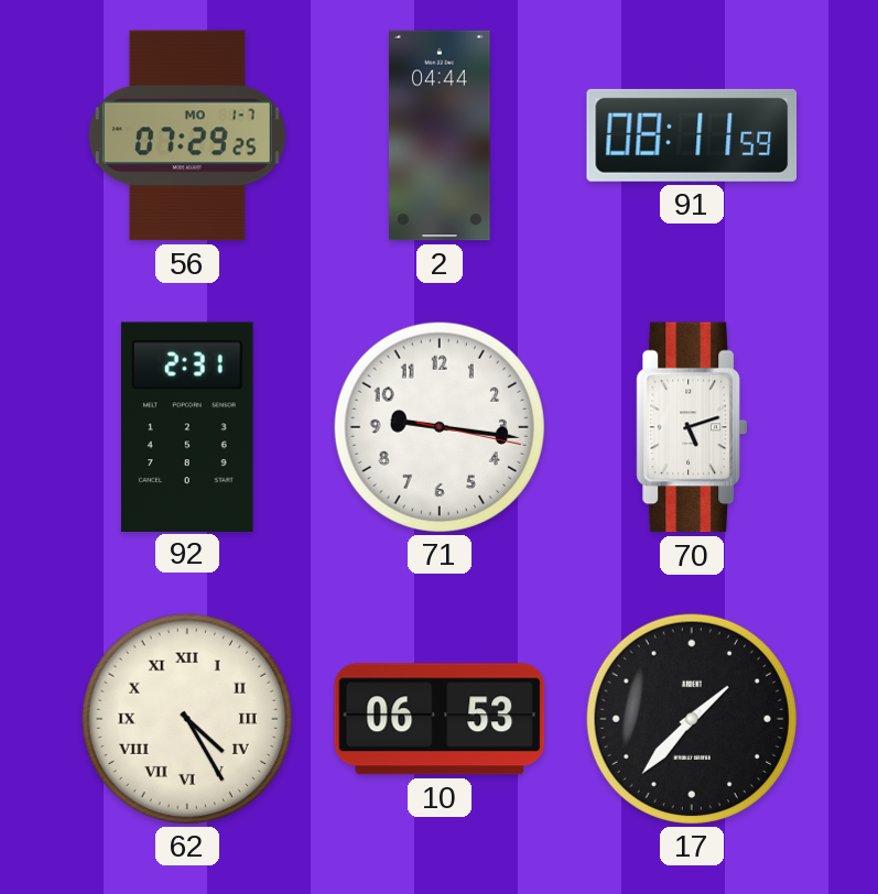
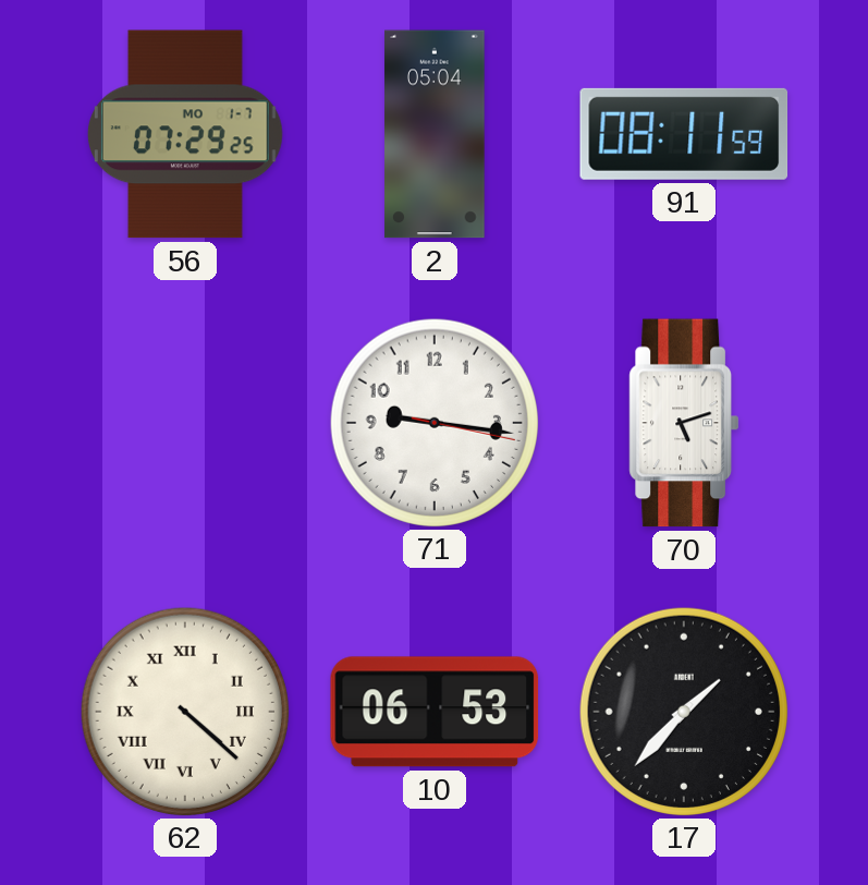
2: 04:44 -> 05:04
92: 2:31 -> none
62: 4:25 -> 4:22
